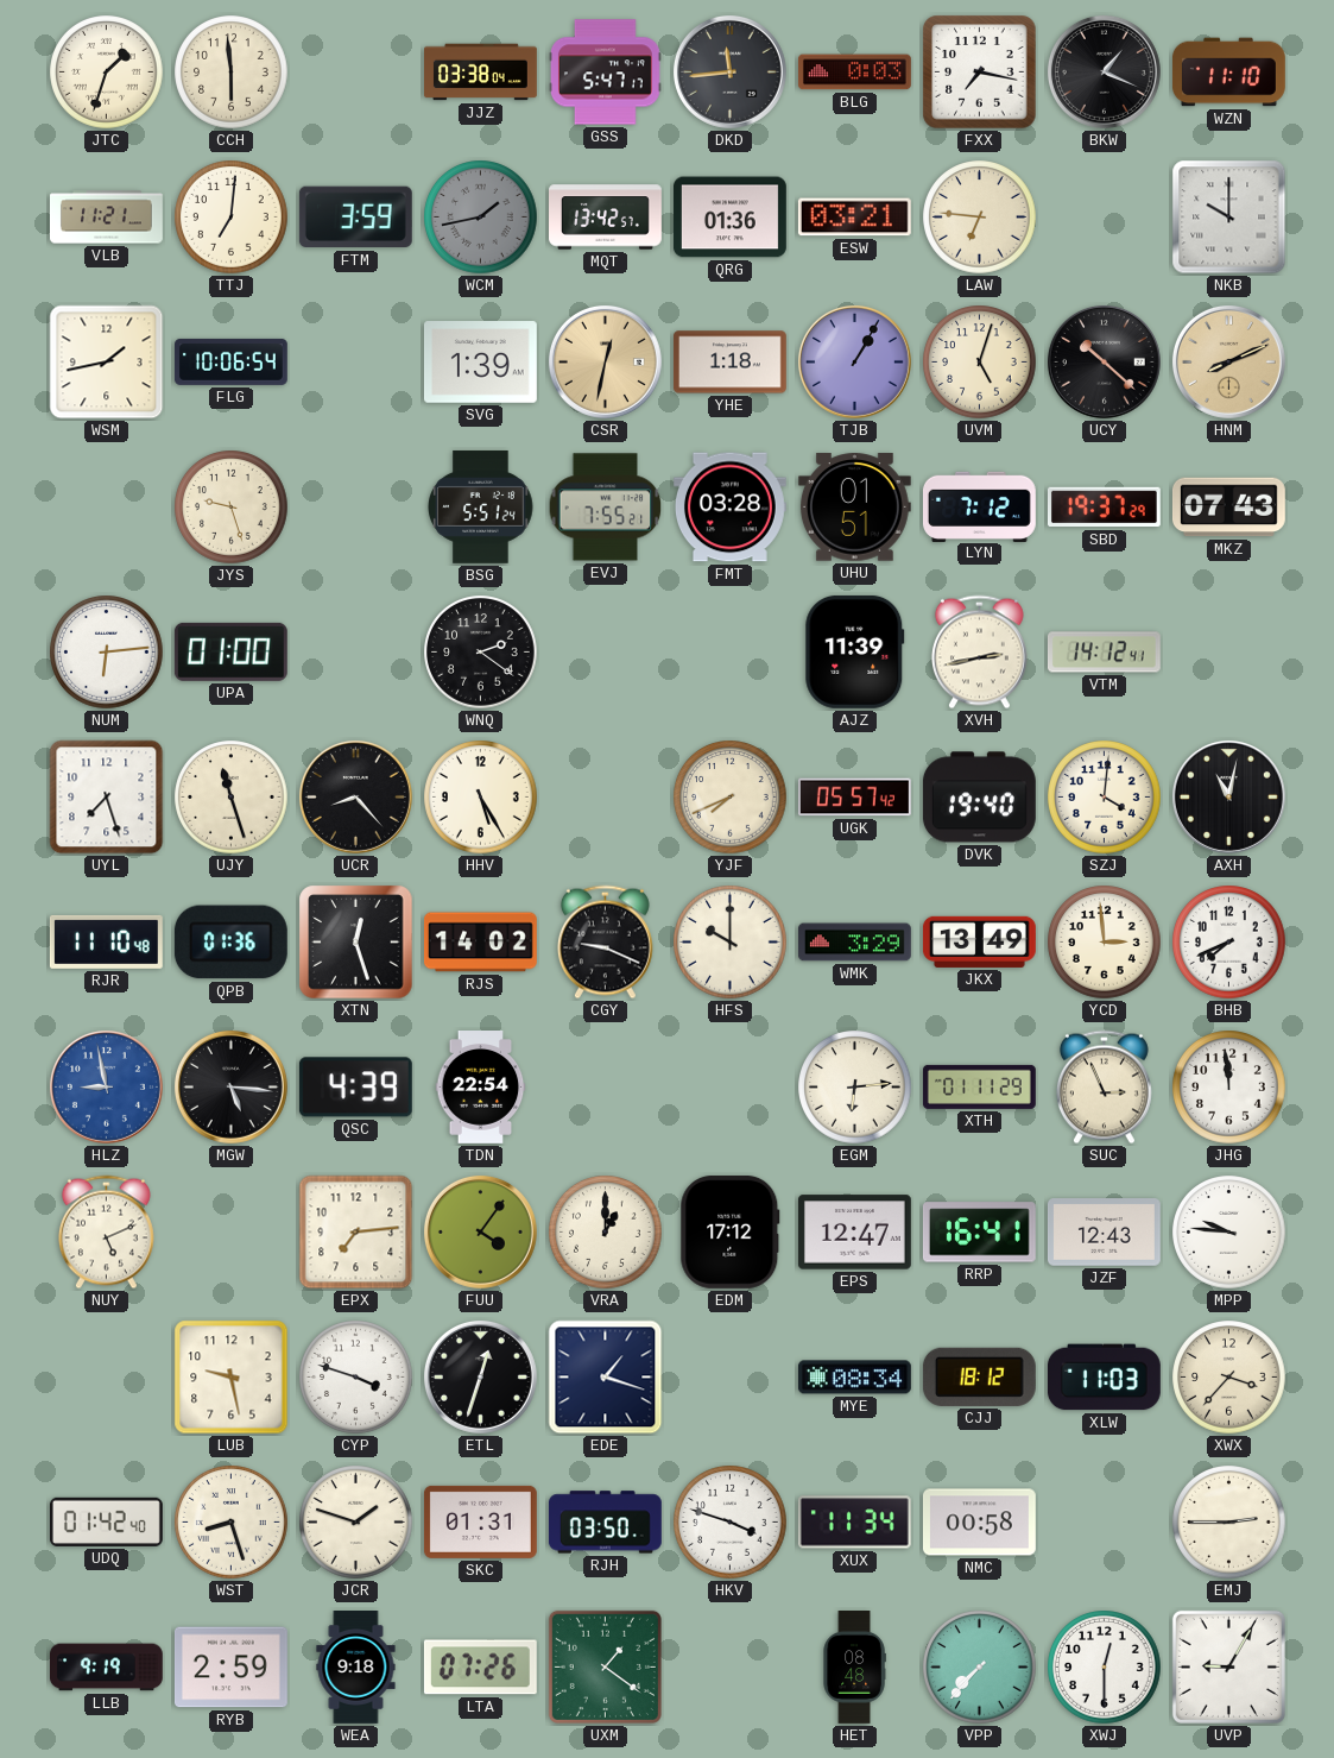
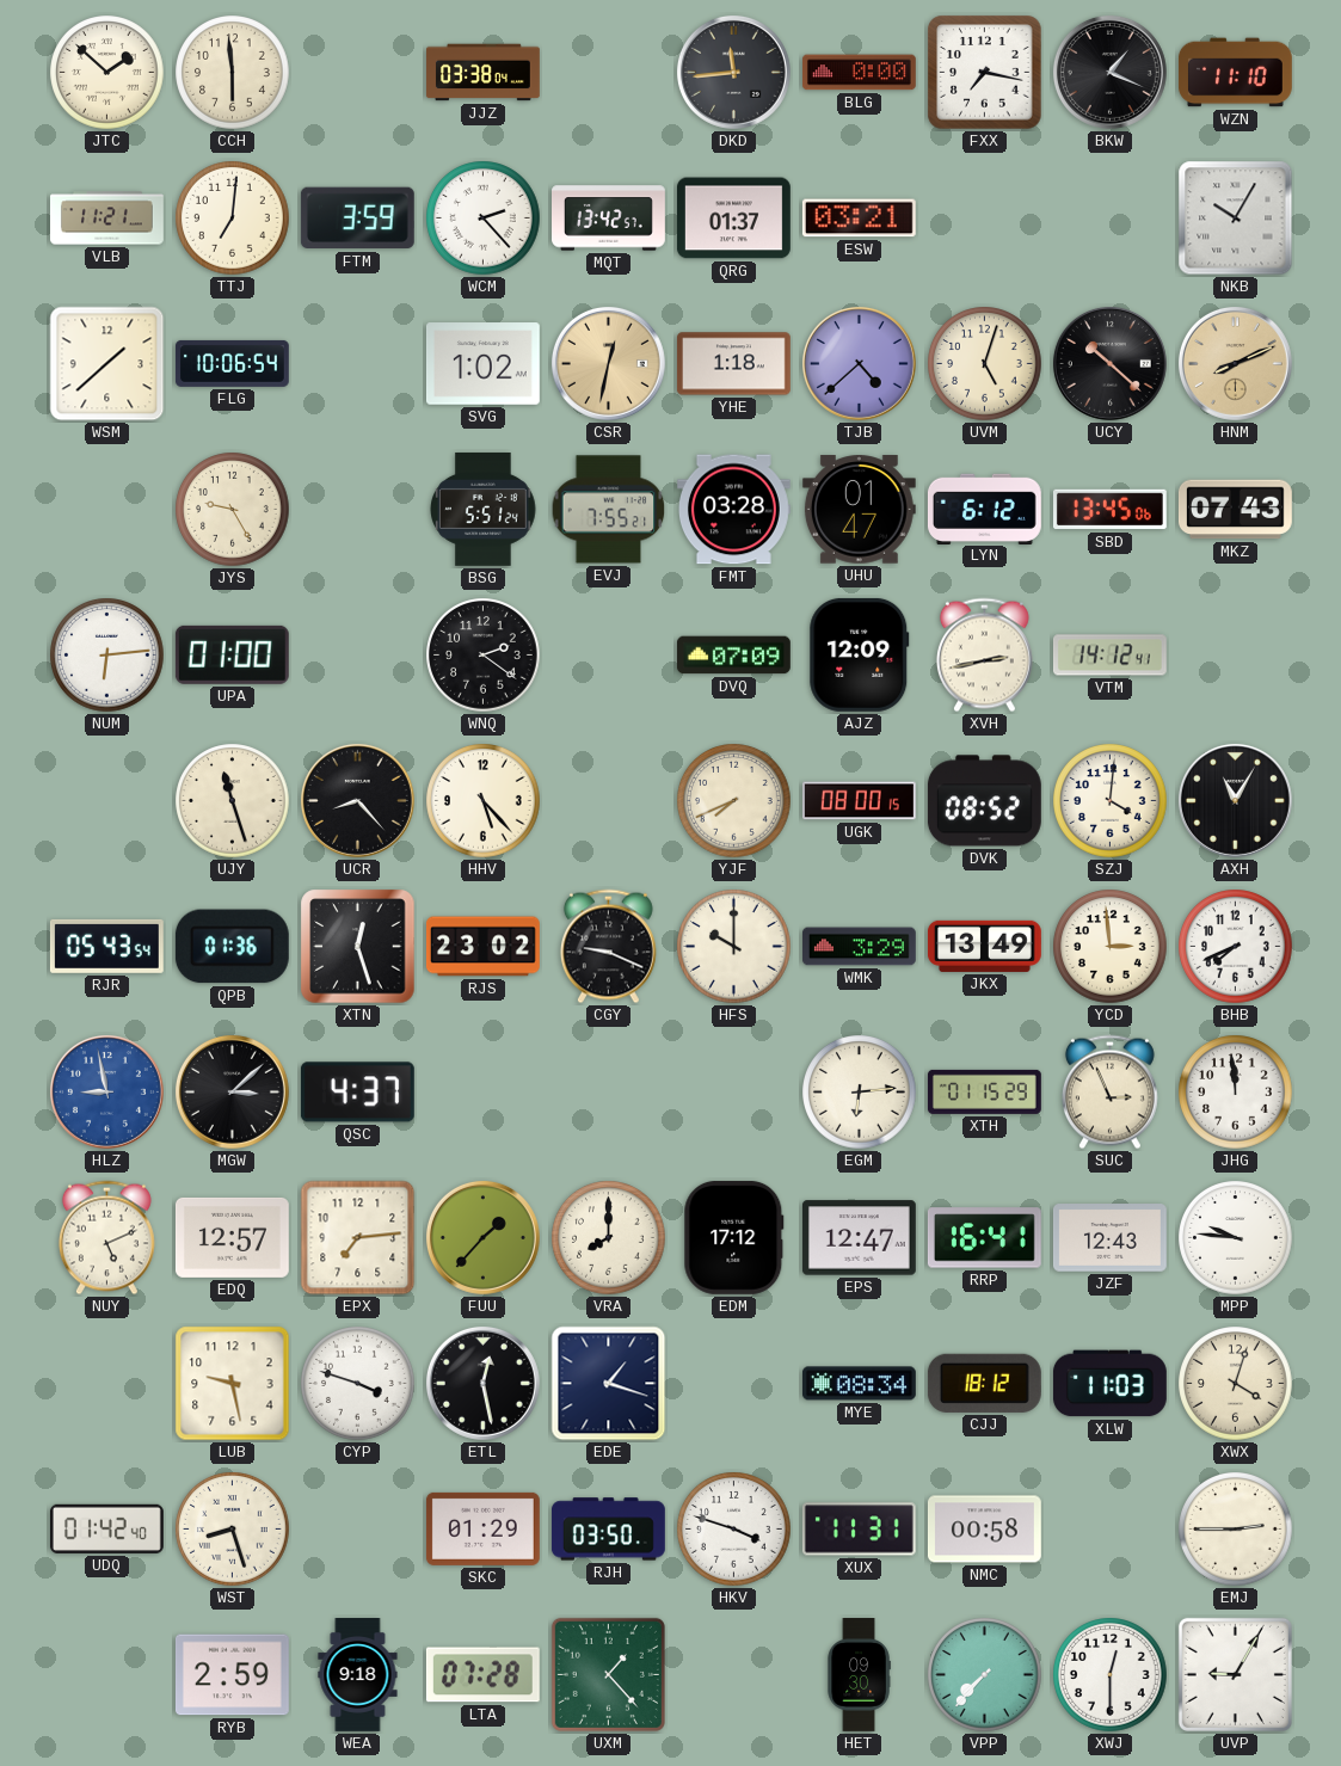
JTC: 1:33 -> 1:52
GSS: 5:47 -> none
BLG: 0:03 -> 0:00
WCM: 1:43 -> 2:23
WCM dial: grey -> white
QRG: 01:36 -> 01:37
LAW: 6:46 -> none
NKB: 10:00 -> 10:05
WSM: 1:43 -> 1:38
SVG: 1:39 -> 1:02
TJB: 1:05 -> 4:38
JYS: 9:27 -> 9:25
UHU: 01:51 -> 01:47
LYN: 7:12 -> 6:12
SBD: 19:37 -> 13:45
DVQ: none -> 07:09
AJZ: 11:39 -> 12:09
UYL: 7:27 -> none
HHV: 5:25 -> 5:23
UGK: 05:57 -> 08:00
DVK: 19:40 -> 08:52
AXH: 11:02 -> 11:05
RJR: 11:10 -> 05:43
RJS: 14:02 -> 23:02
MGW: 5:16 -> 3:08
QSC: 4:39 -> 4:37
TDN: 22:54 -> none
XTH: 01:11 -> 01:15
EDQ: none -> 12:57
FUU: 4:06 -> 1:37
VRA: 1:00 -> 8:00
ETL: 12:33 -> 12:28
XWX: 3:37 -> 4:03
JCR: 1:48 -> none
SKC: 01:31 -> 01:29
XUX: 11:34 -> 11:31
LLB: 9:19 -> none
LTA: 07:26 -> 07:28
UXM: 1:21 -> 1:23
HET: 08:48 -> 09:30
